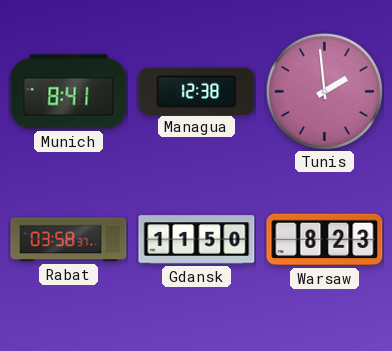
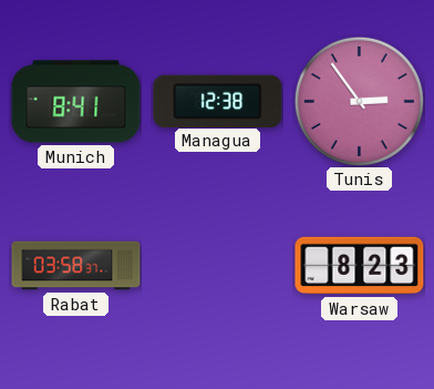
Tunis: 1:59 -> 2:54
Gdansk: 11:50 -> none
